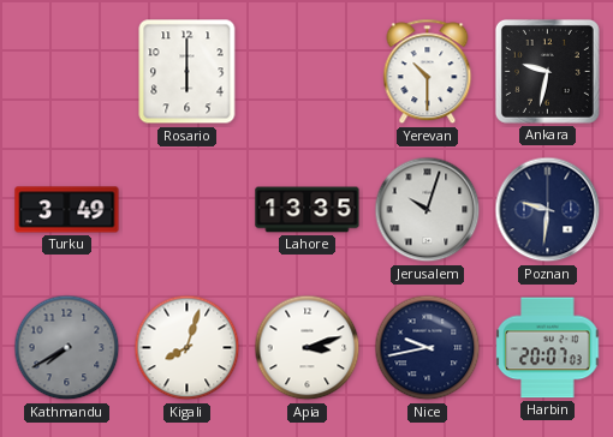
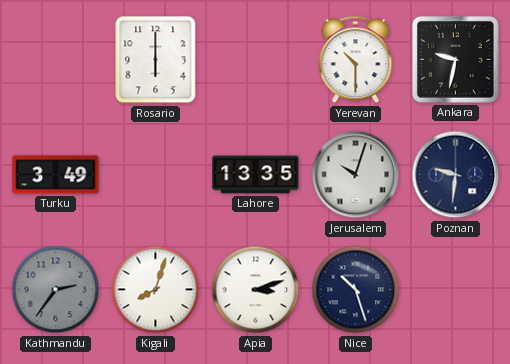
Kathmandu: 7:40 -> 2:36
Nice: 9:43 -> 10:27
Harbin: 20:07 -> none
